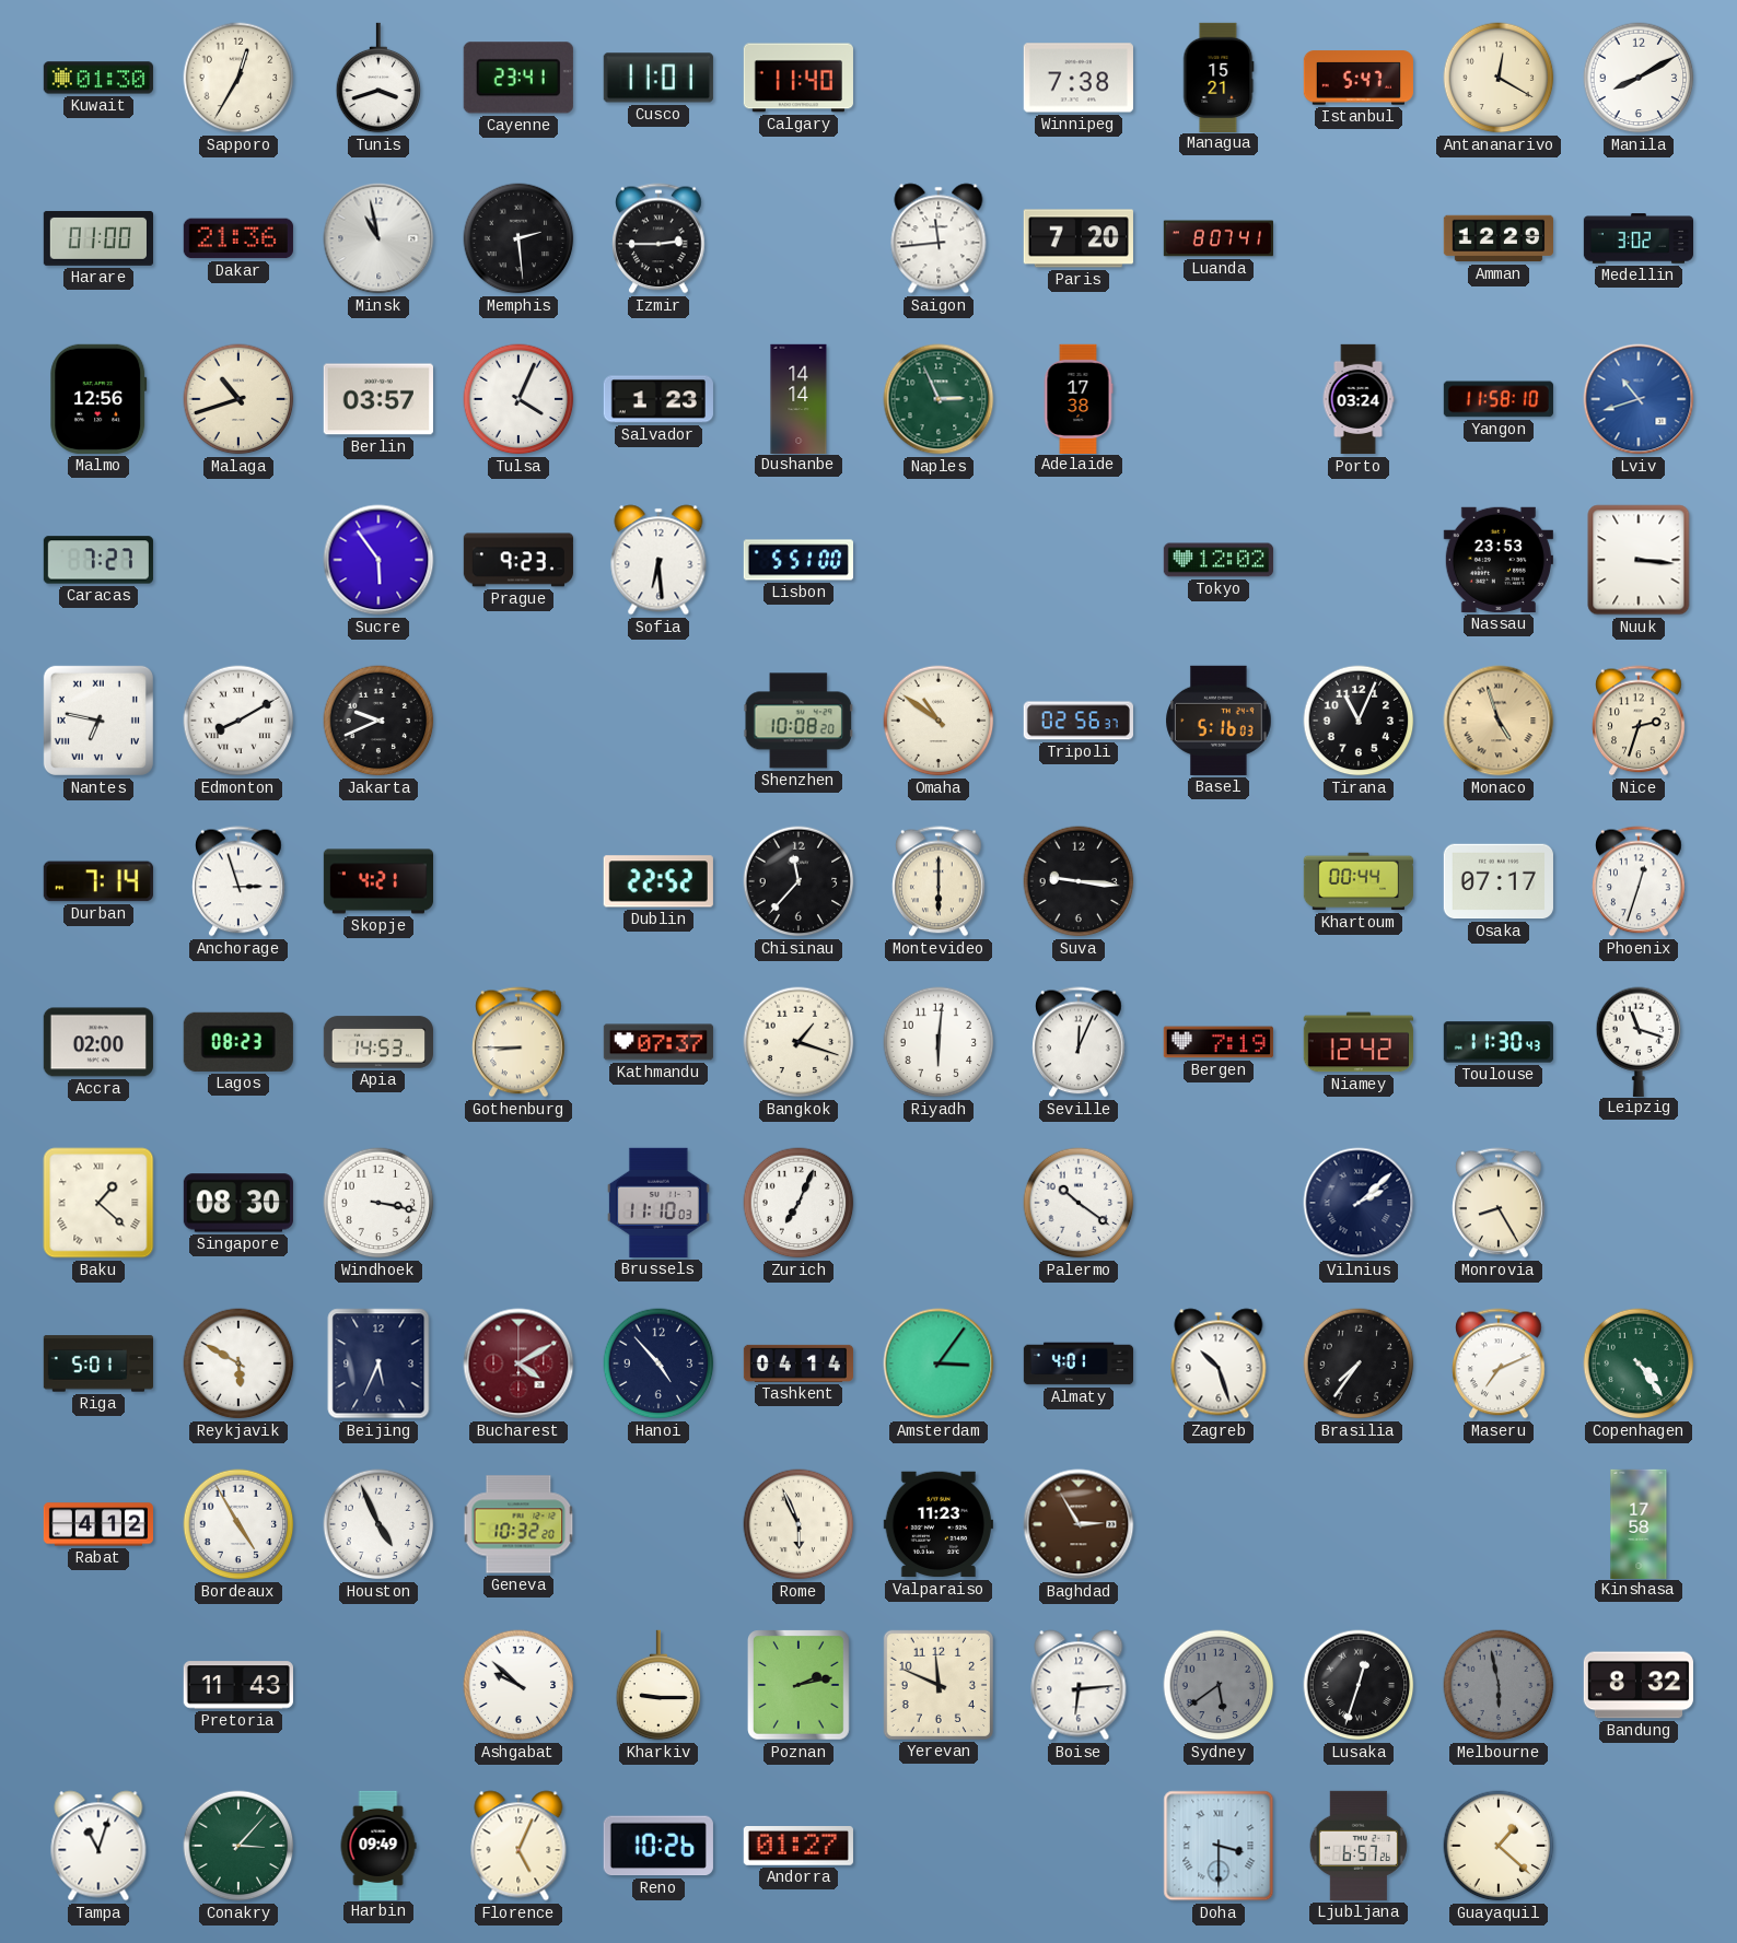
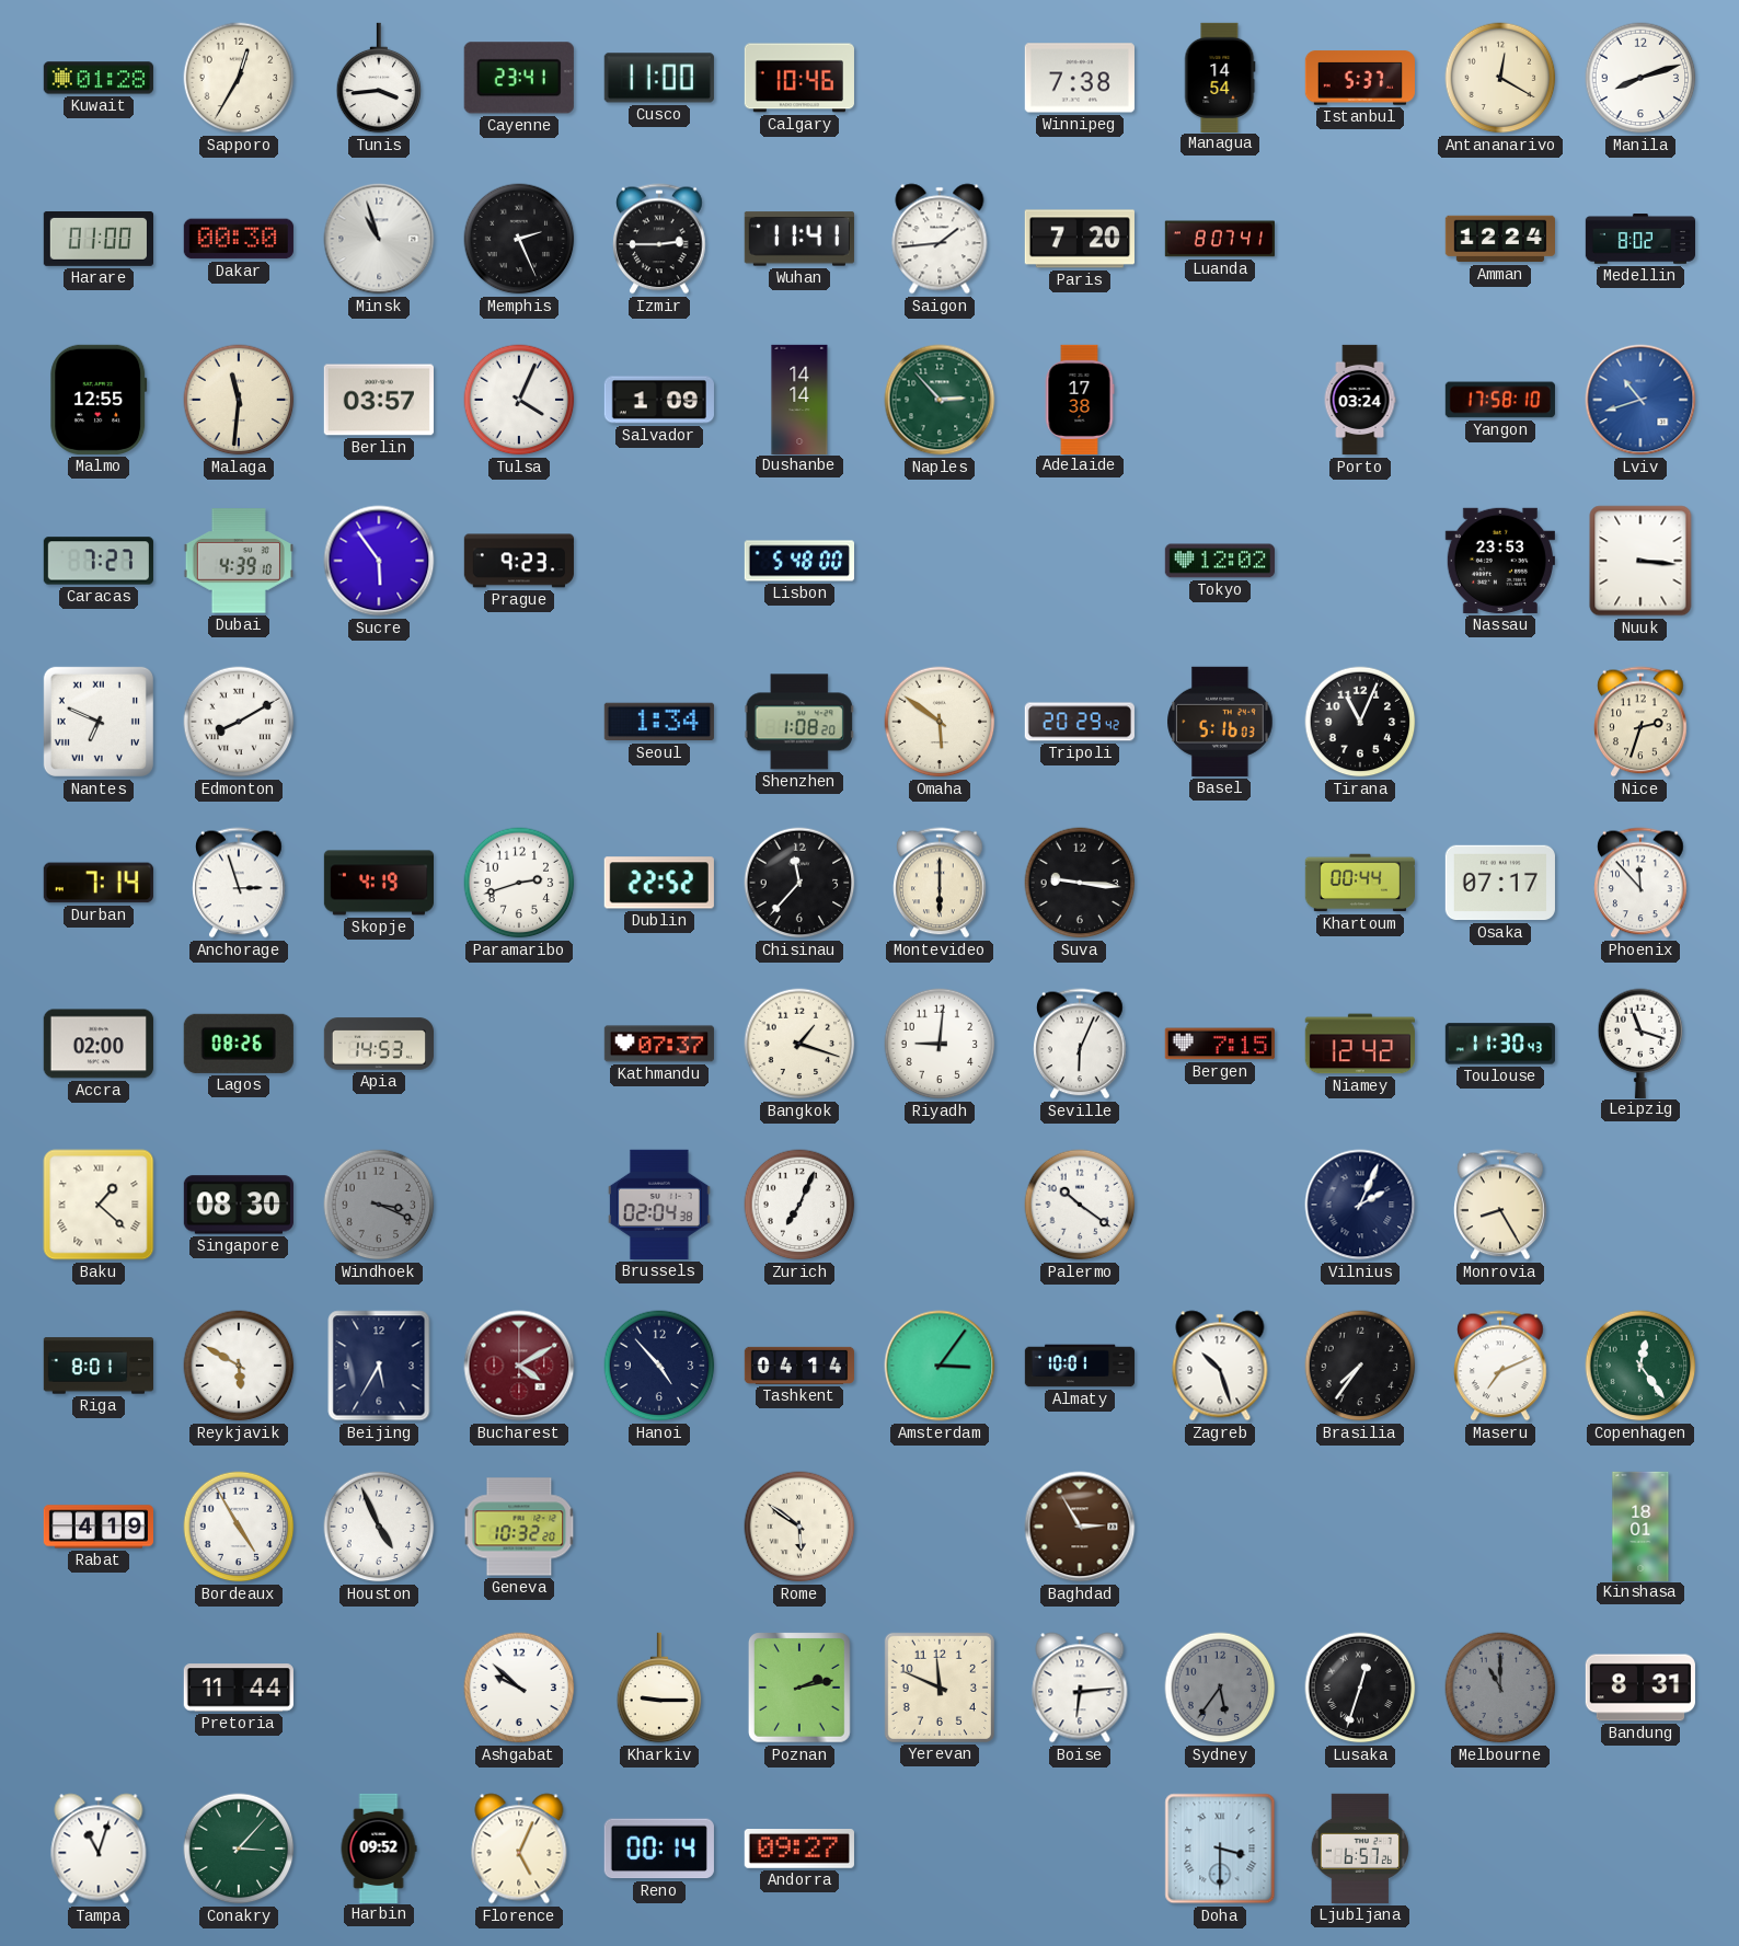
Kuwait: 01:30 -> 01:28
Tunis: 3:42 -> 3:44
Cusco: 11:01 -> 11:00
Calgary: 11:40 -> 10:46
Managua: 15:21 -> 14:54
Istanbul: 5:47 -> 5:37
Manila: 8:10 -> 8:12
Dakar: 21:36 -> 00:30
Minsk: 10:58 -> 10:57
Memphis: 2:29 -> 2:26
Wuhan: none -> 11:41
Saigon: 11:44 -> 1:44
Amman: 12:29 -> 12:24
Medellin: 3:02 -> 8:02
Malmo: 12:56 -> 12:55
Malaga: 10:42 -> 11:31
Salvador: 1:23 -> 1:09
Naples: 2:56 -> 2:53
Yangon: 11:58 -> 17:58
Dubai: none -> 4:39
Sofia: 6:29 -> none
Lisbon: 5:51 -> 5:48
Nantes: 6:47 -> 6:49
Jakarta: 9:41 -> none
Seoul: none -> 1:34
Shenzhen: 10:08 -> 1:08
Omaha: 10:51 -> 5:51
Tripoli: 02:56 -> 20:29
Monaco: 4:57 -> none
Skopje: 4:21 -> 4:19
Paramaribo: none -> 2:42
Phoenix: 12:33 -> 11:53
Lagos: 08:23 -> 08:26
Gothenburg: 8:45 -> none
Riyadh: 6:01 -> 9:01
Seville: 12:04 -> 6:04
Bergen: 7:19 -> 7:15
Windhoek: 3:17 -> 3:19
Windhoek dial: white -> grey
Brussels: 11:10 -> 02:04
Vilnius: 2:08 -> 2:04
Riga: 5:01 -> 8:01
Beijing: 5:34 -> 5:35
Almaty: 4:01 -> 10:01
Copenhagen: 4:24 -> 12:24
Rabat: 4:12 -> 4:19
Rome: 5:56 -> 5:51
Valparaiso: 11:23 -> none
Kinshasa: 17:58 -> 18:01
Pretoria: 11:43 -> 11:44
Sydney: 5:39 -> 5:36
Melbourne: 5:58 -> 11:00
Bandung: 8:32 -> 8:31
Harbin: 09:49 -> 09:52
Reno: 10:26 -> 00:14
Andorra: 01:27 -> 09:27
Guayaquil: 1:22 -> none
